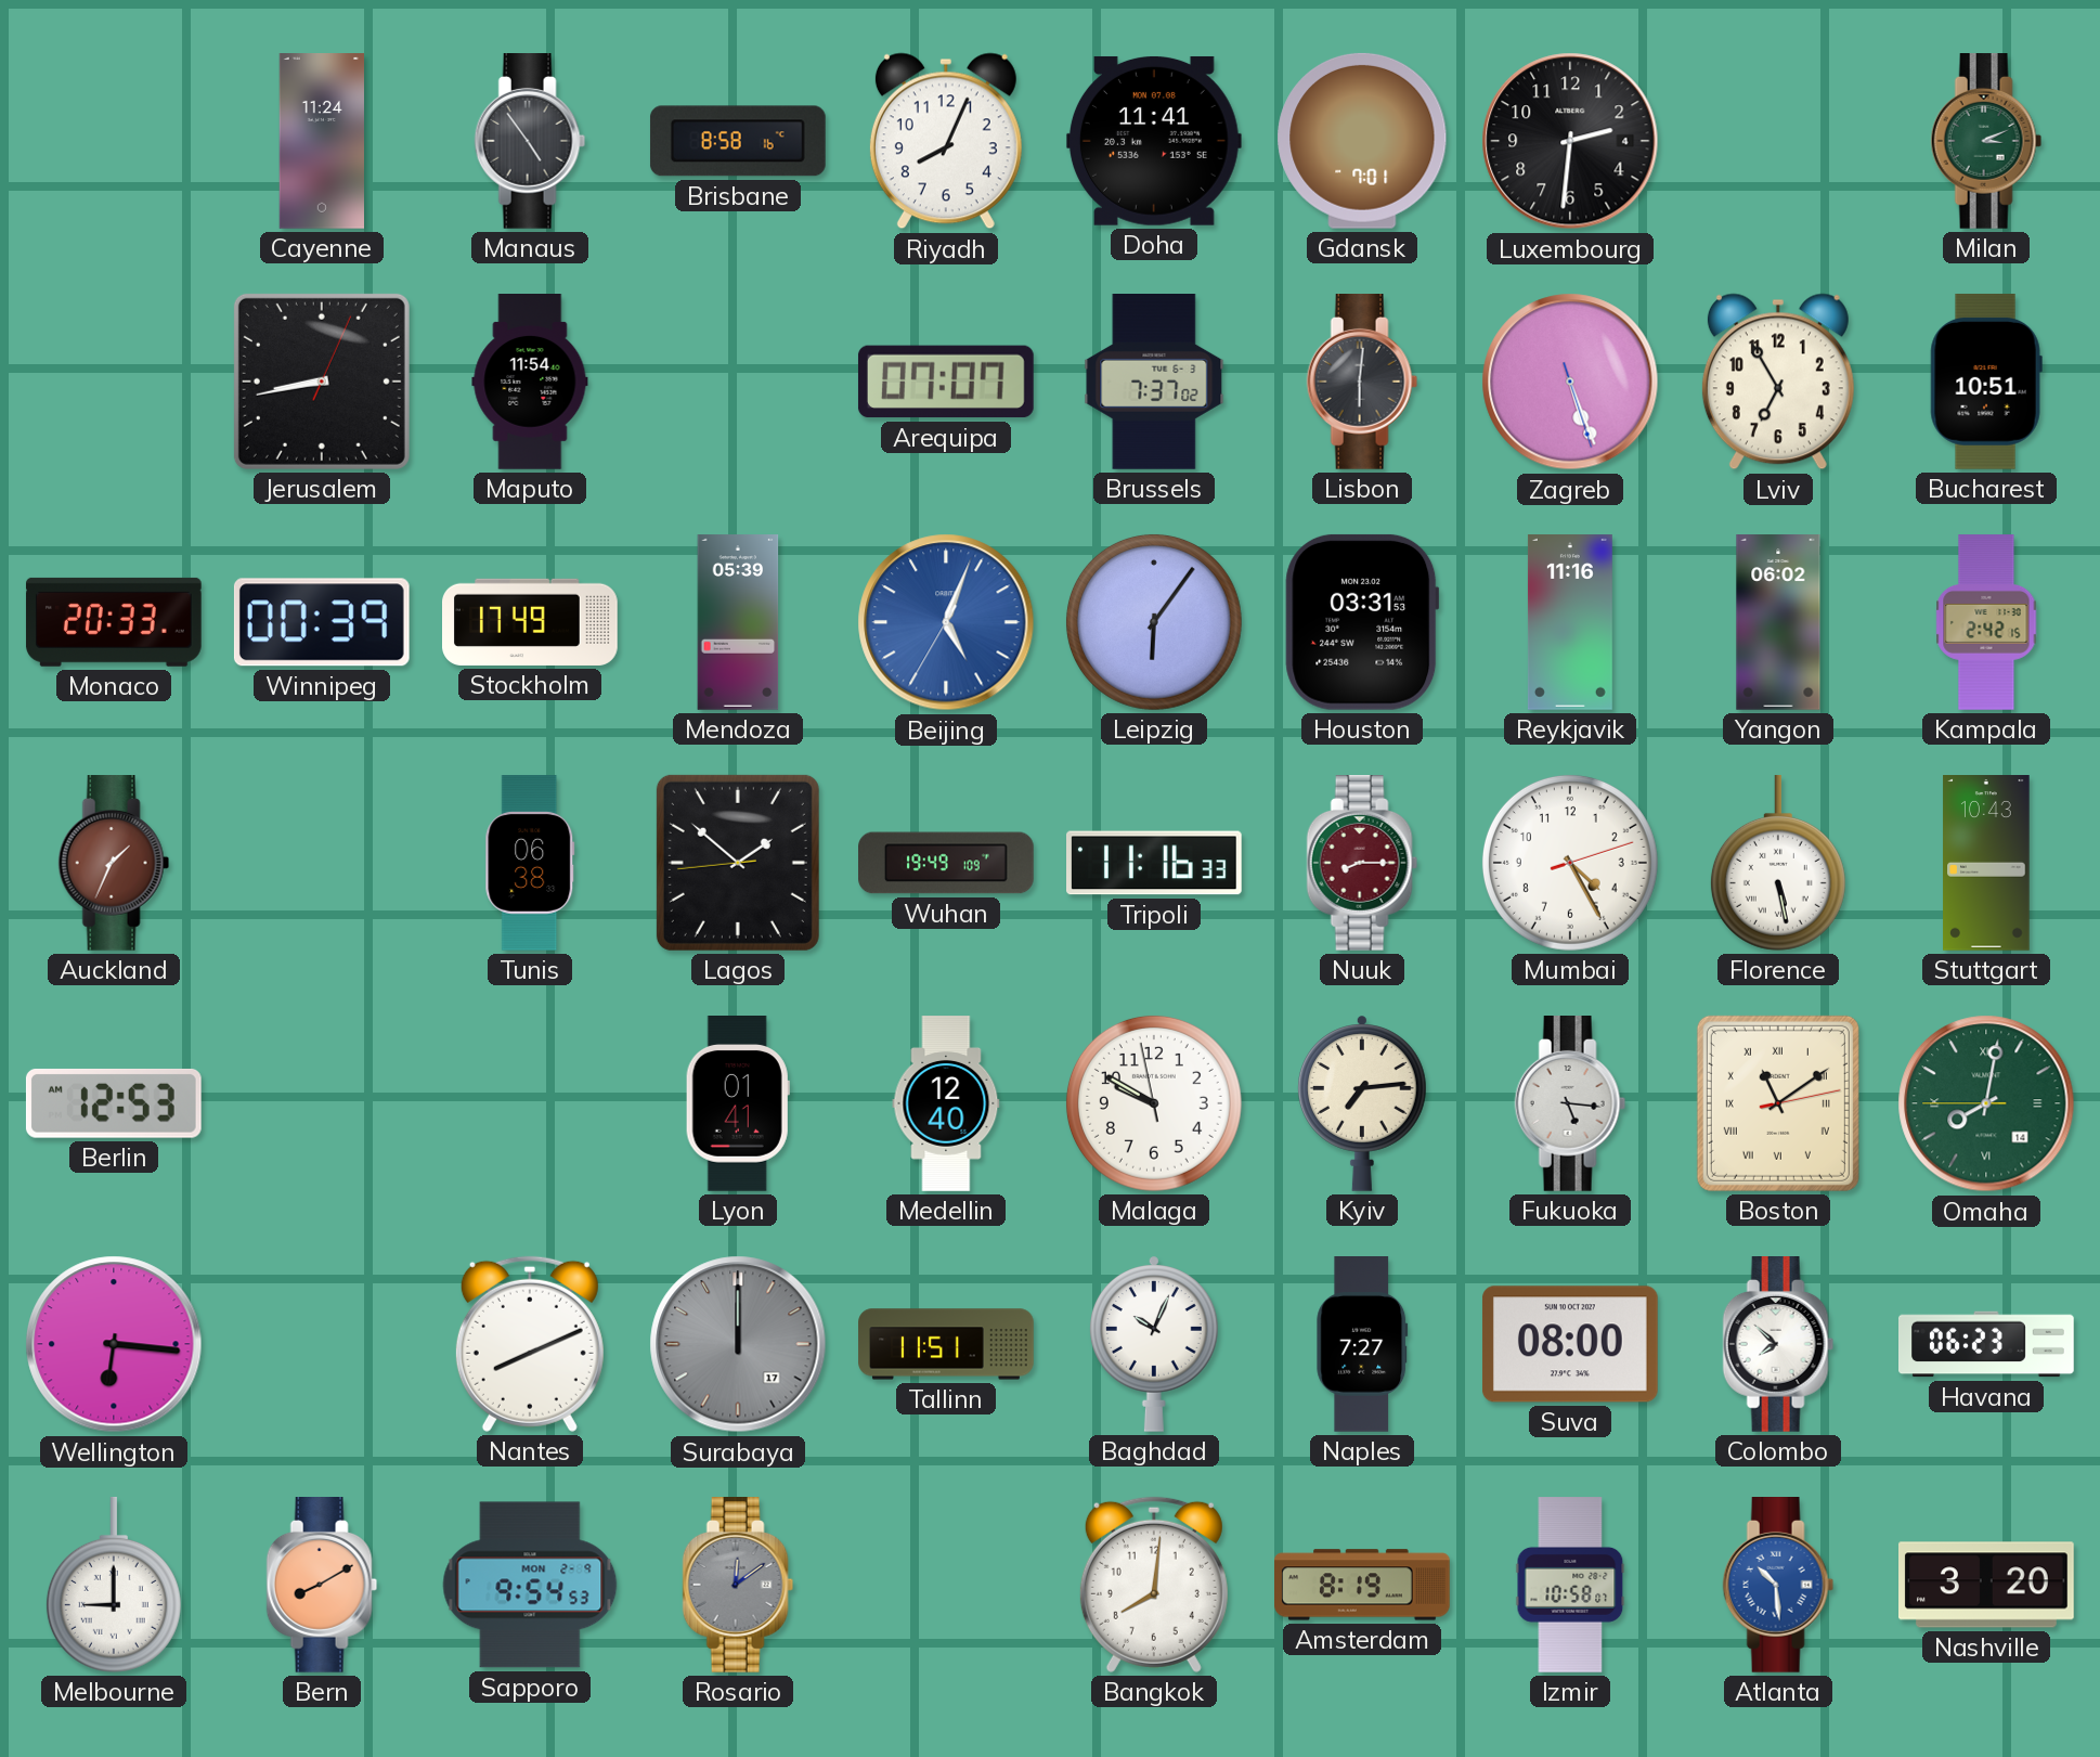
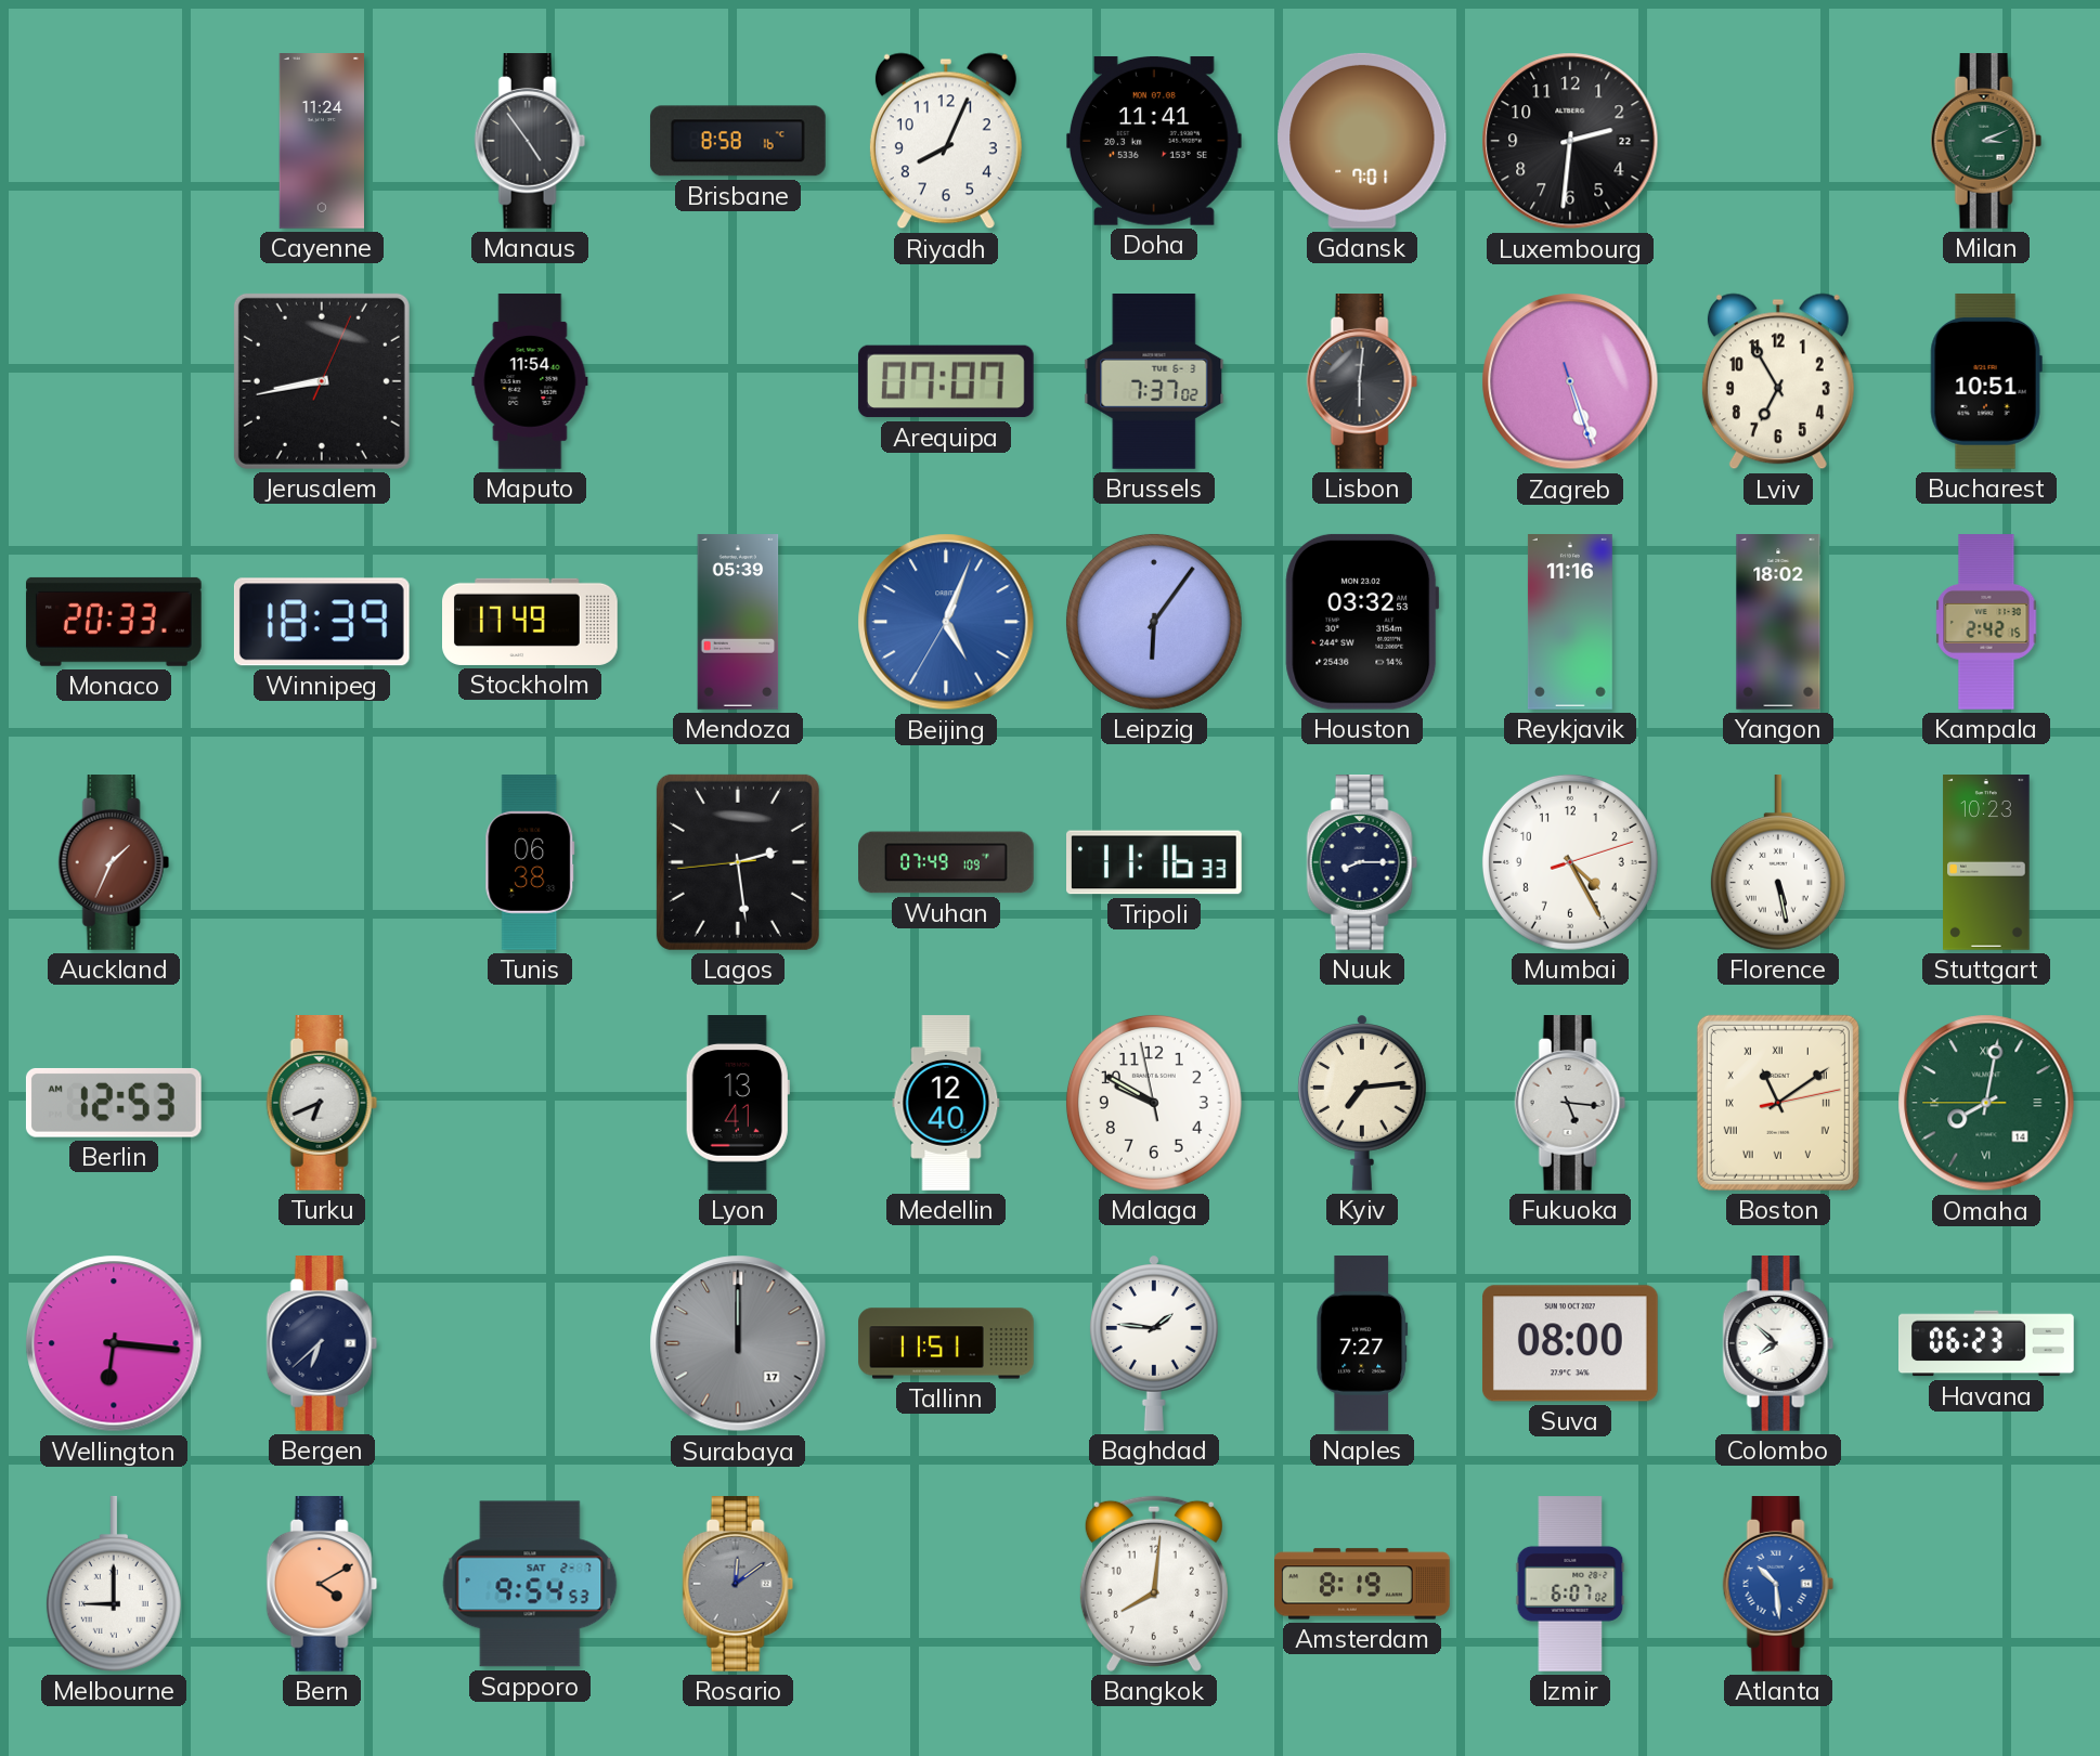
Luxembourg date: 4 -> 22
Winnipeg: 00:39 -> 18:39
Houston: 03:31 -> 03:32
Yangon: 06:02 -> 18:02
Lagos: 1:51 -> 2:28
Wuhan: 19:49 -> 07:49
Nuuk dial: burgundy -> navy
Stuttgart: 10:43 -> 10:23
Turku: none -> 6:41
Lyon: 01:41 -> 13:41
Bergen: none -> 6:38
Nantes: 8:11 -> none
Baghdad: 10:04 -> 1:46
Bern: 8:10 -> 4:10
Sapporo date: MON 2-9 -> SAT 2-7
Izmir: 10:58 -> 6:07
Nashville: 3:20 -> none
